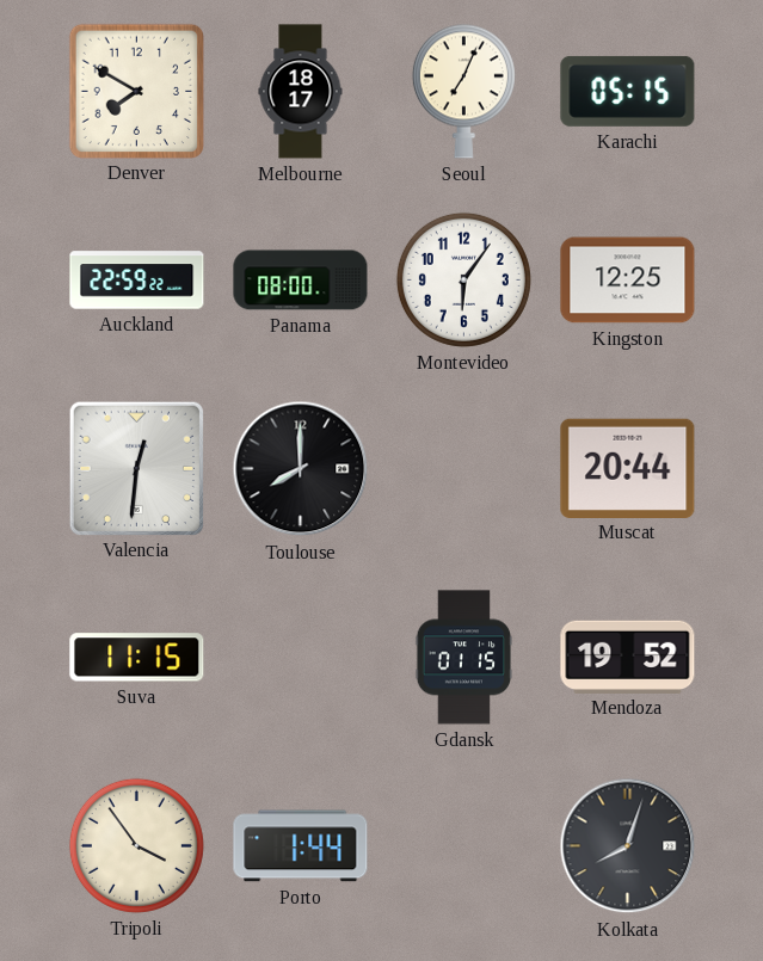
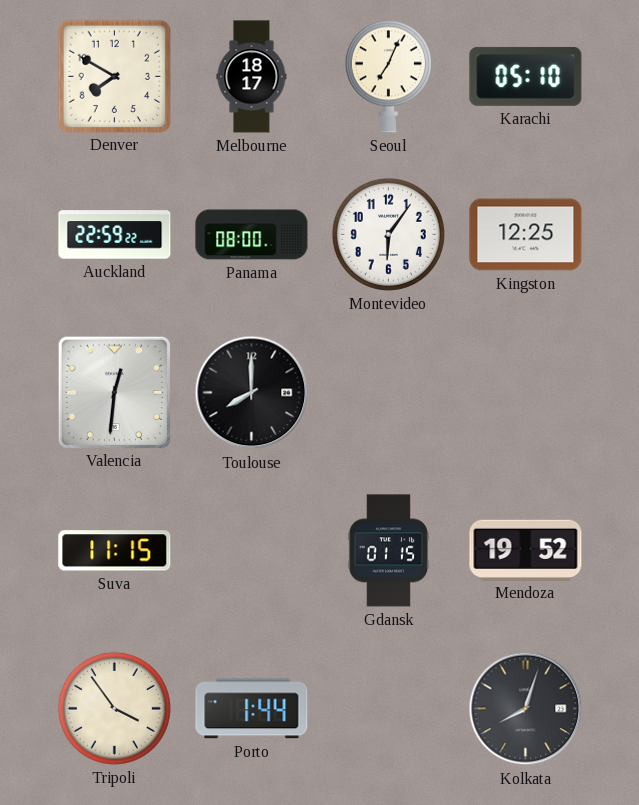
Karachi: 05:15 -> 05:10
Muscat: 20:44 -> none
